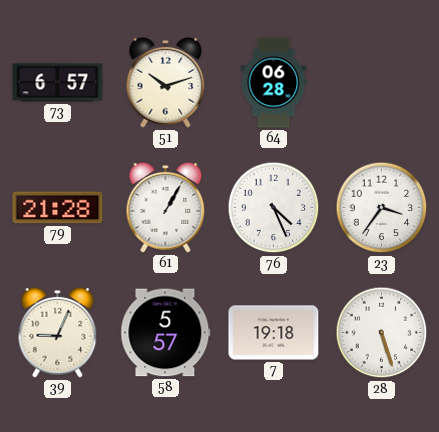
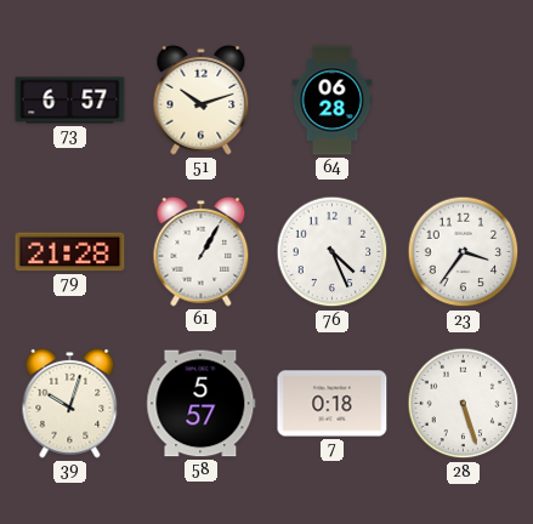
39: 9:04 -> 10:03
7: 19:18 -> 0:18
